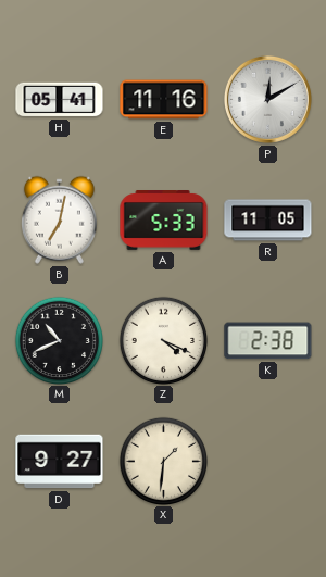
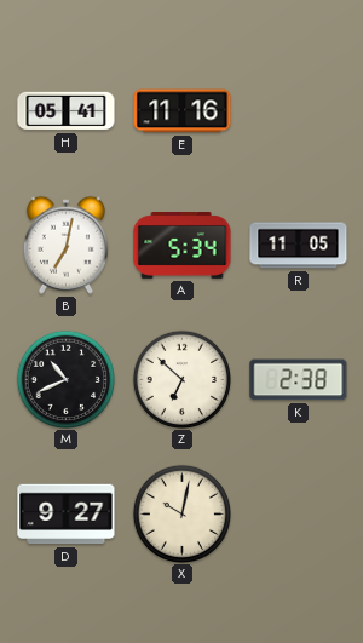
P: 12:10 -> none
A: 5:33 -> 5:34
Z: 4:19 -> 6:52
X: 1:31 -> 10:02
